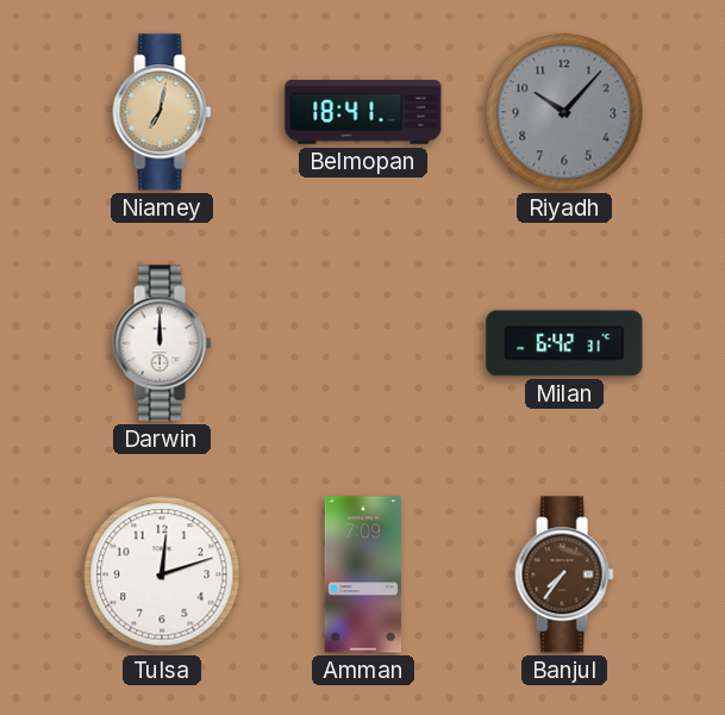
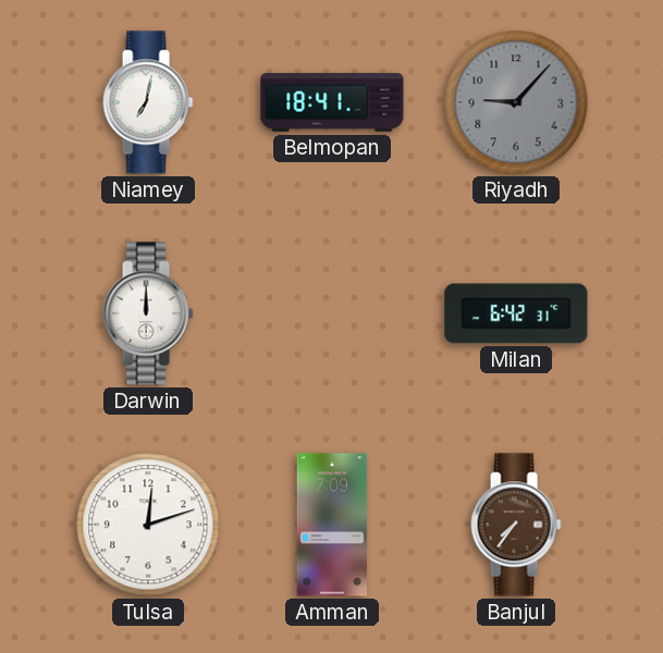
Niamey dial: champagne -> white
Riyadh: 10:07 -> 9:07
